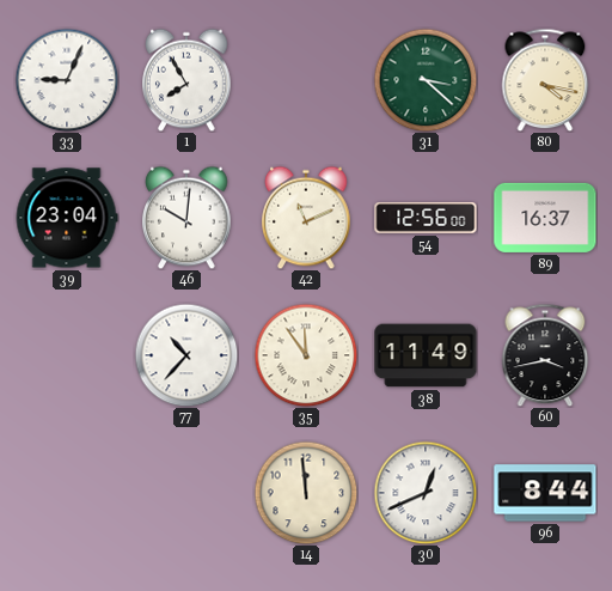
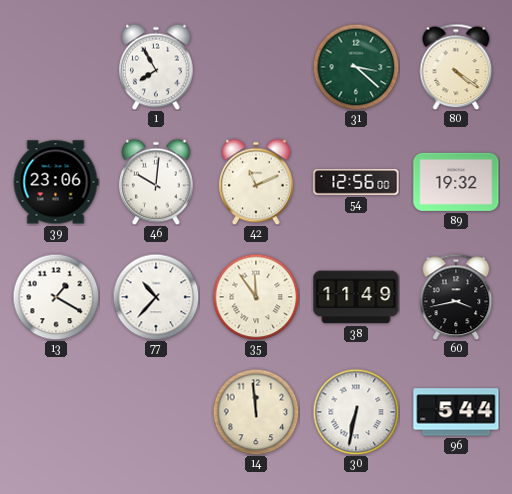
33: 9:04 -> none
80: 4:17 -> 4:21
39: 23:04 -> 23:06
89: 16:37 -> 19:32
13: none -> 1:20
30: 12:41 -> 6:32
96: 8:44 -> 5:44
